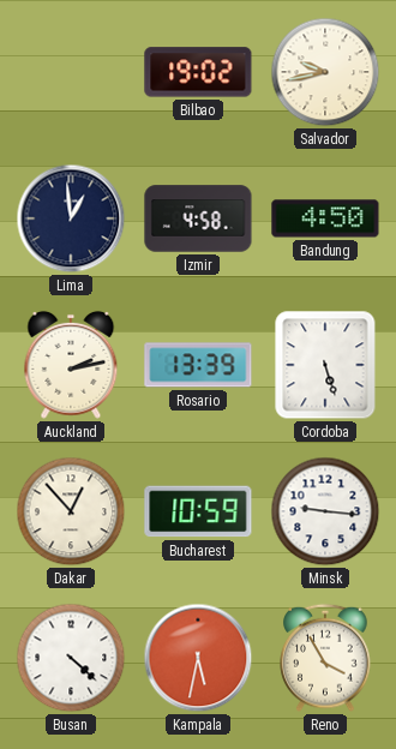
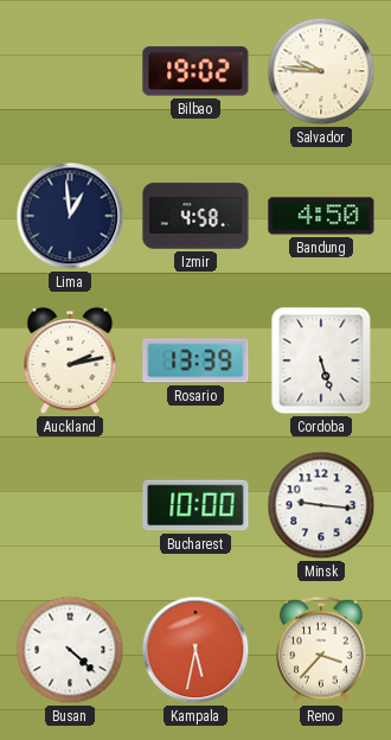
Salvador: 9:43 -> 9:46
Dakar: 12:53 -> none
Bucharest: 10:59 -> 10:00
Reno: 3:55 -> 3:37
